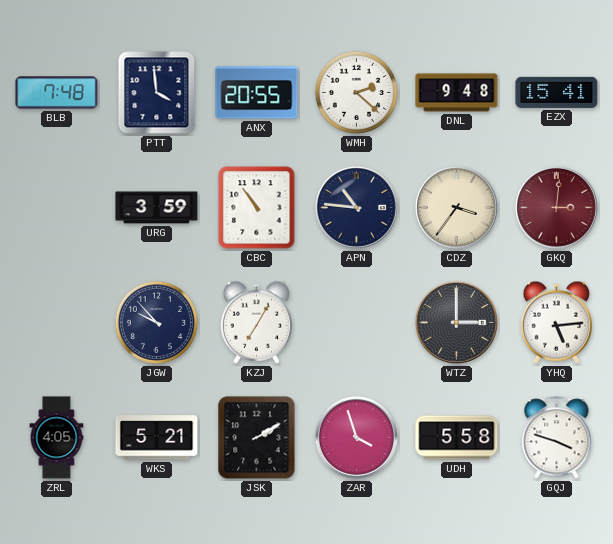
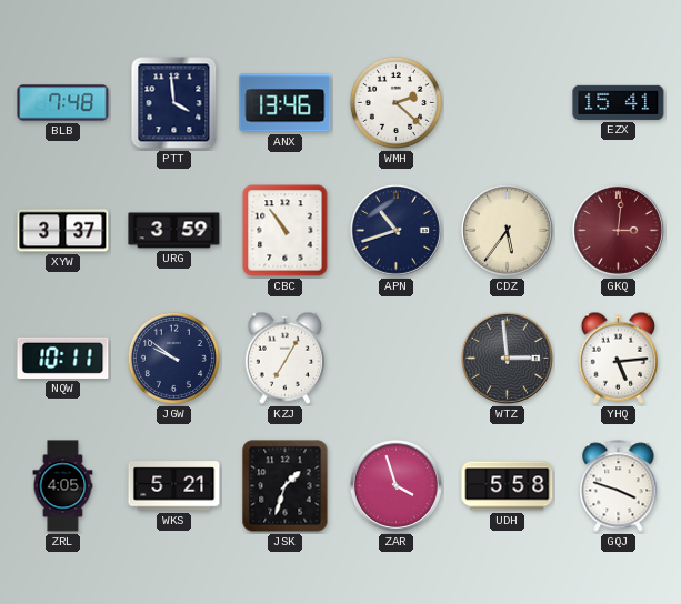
ANX: 20:55 -> 13:46
DNL: 9:48 -> none
XYW: none -> 3:37
APN: 10:46 -> 10:42
CDZ: 3:36 -> 5:36
NQW: none -> 10:11
JGW: 9:53 -> 9:51
WTZ: 3:00 -> 2:59
JSK: 2:10 -> 1:33
